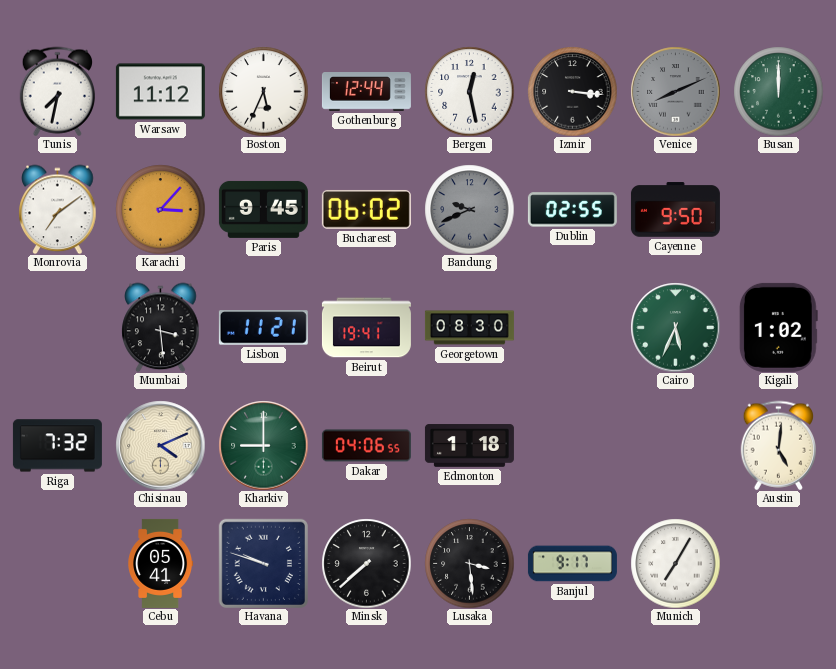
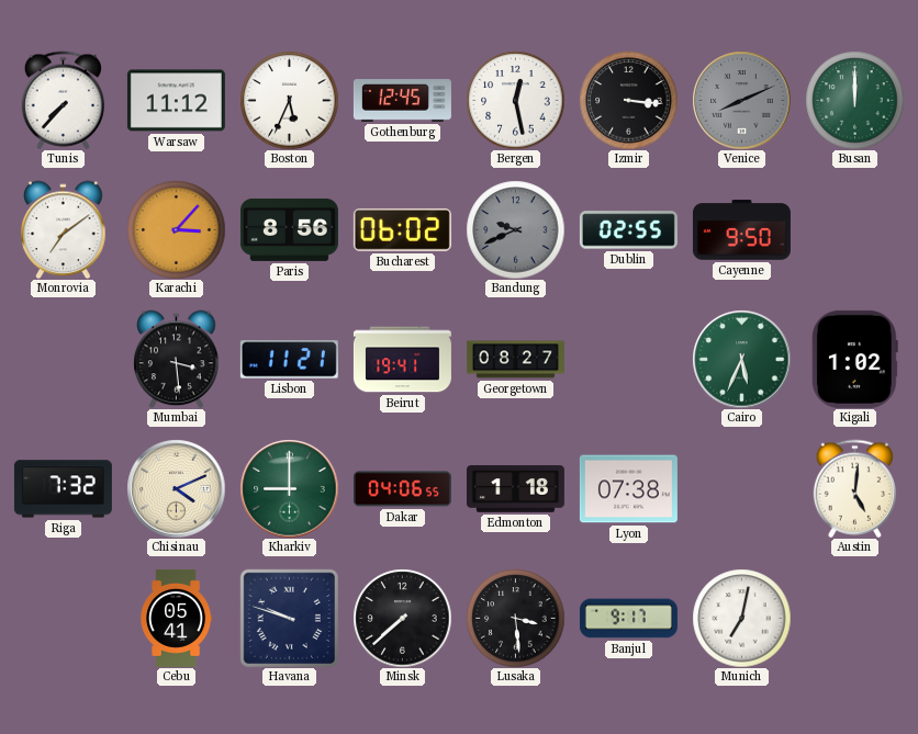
Tunis: 7:32 -> 7:37
Gothenburg: 12:44 -> 12:45
Paris: 9:45 -> 8:56
Georgetown: 08:30 -> 08:27
Lyon: none -> 07:38
Munich: 7:05 -> 7:02
